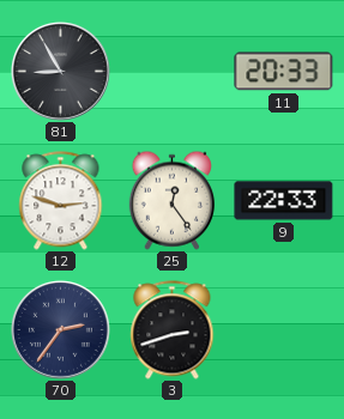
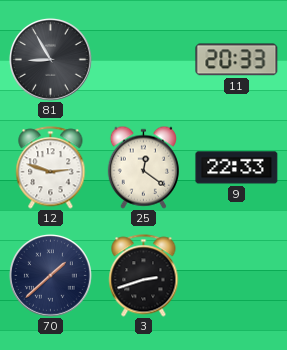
25: 12:24 -> 12:21
70: 2:36 -> 1:38
